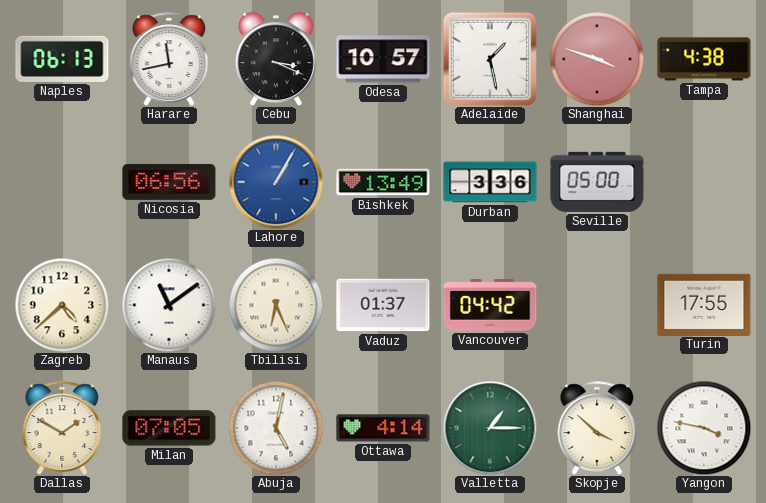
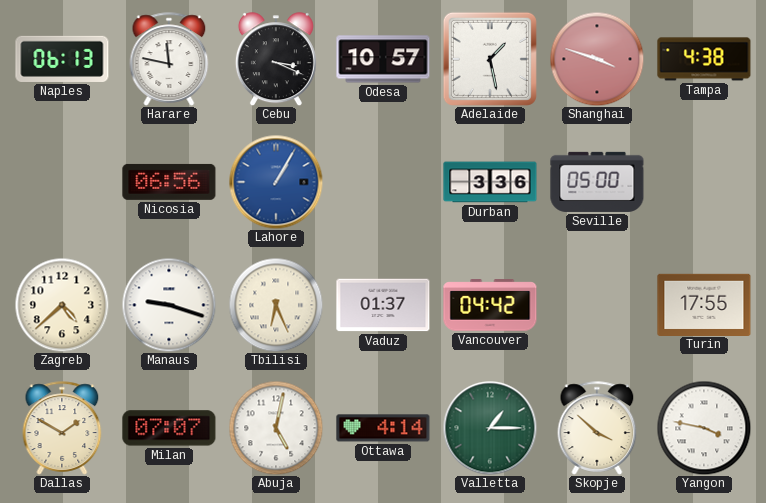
Harare: 11:43 -> 11:47
Bishkek: 13:49 -> none
Manaus: 11:09 -> 9:18
Milan: 07:05 -> 07:07
